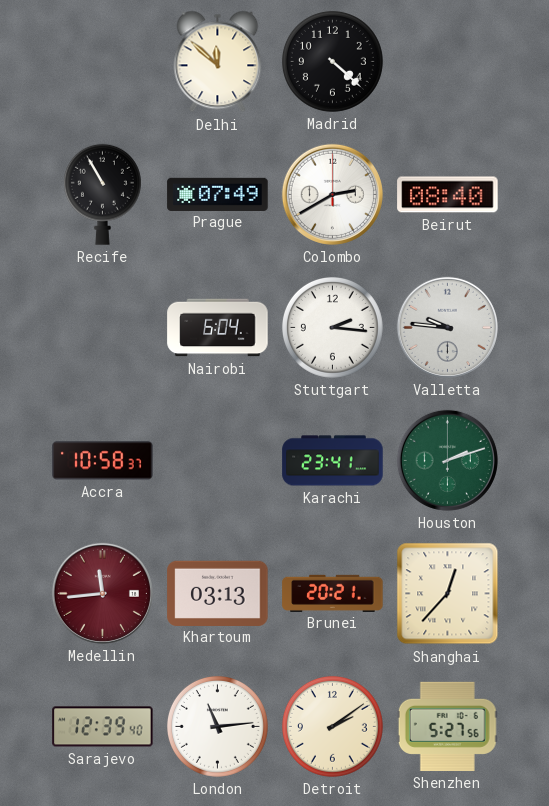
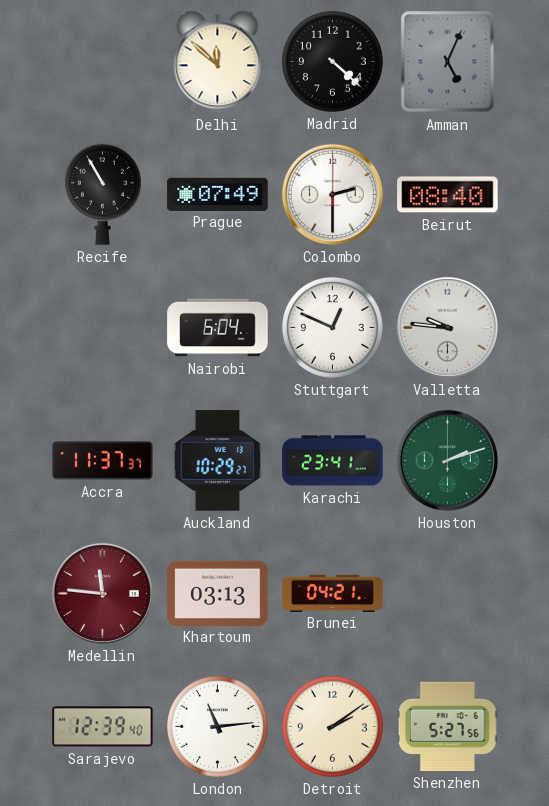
Amman: none -> 5:04
Colombo: 2:40 -> 2:30
Stuttgart: 2:16 -> 12:49
Accra: 10:58 -> 11:37
Auckland: none -> 10:29
Medellin: 11:44 -> 11:46
Brunei: 20:21 -> 04:21
Shanghai: 12:37 -> none
